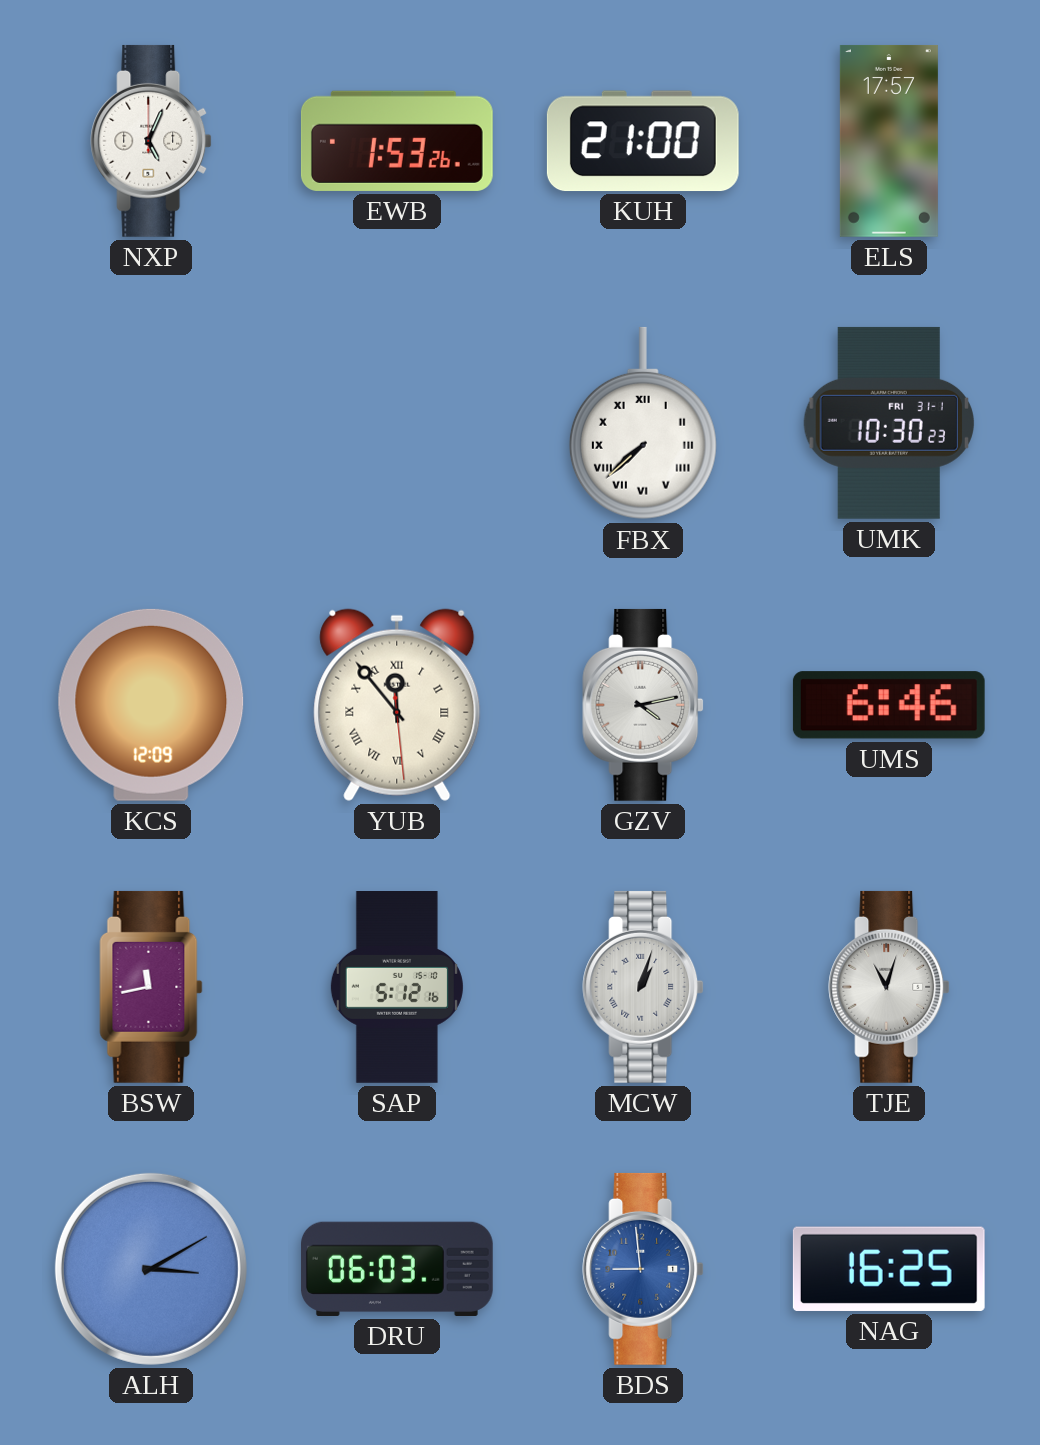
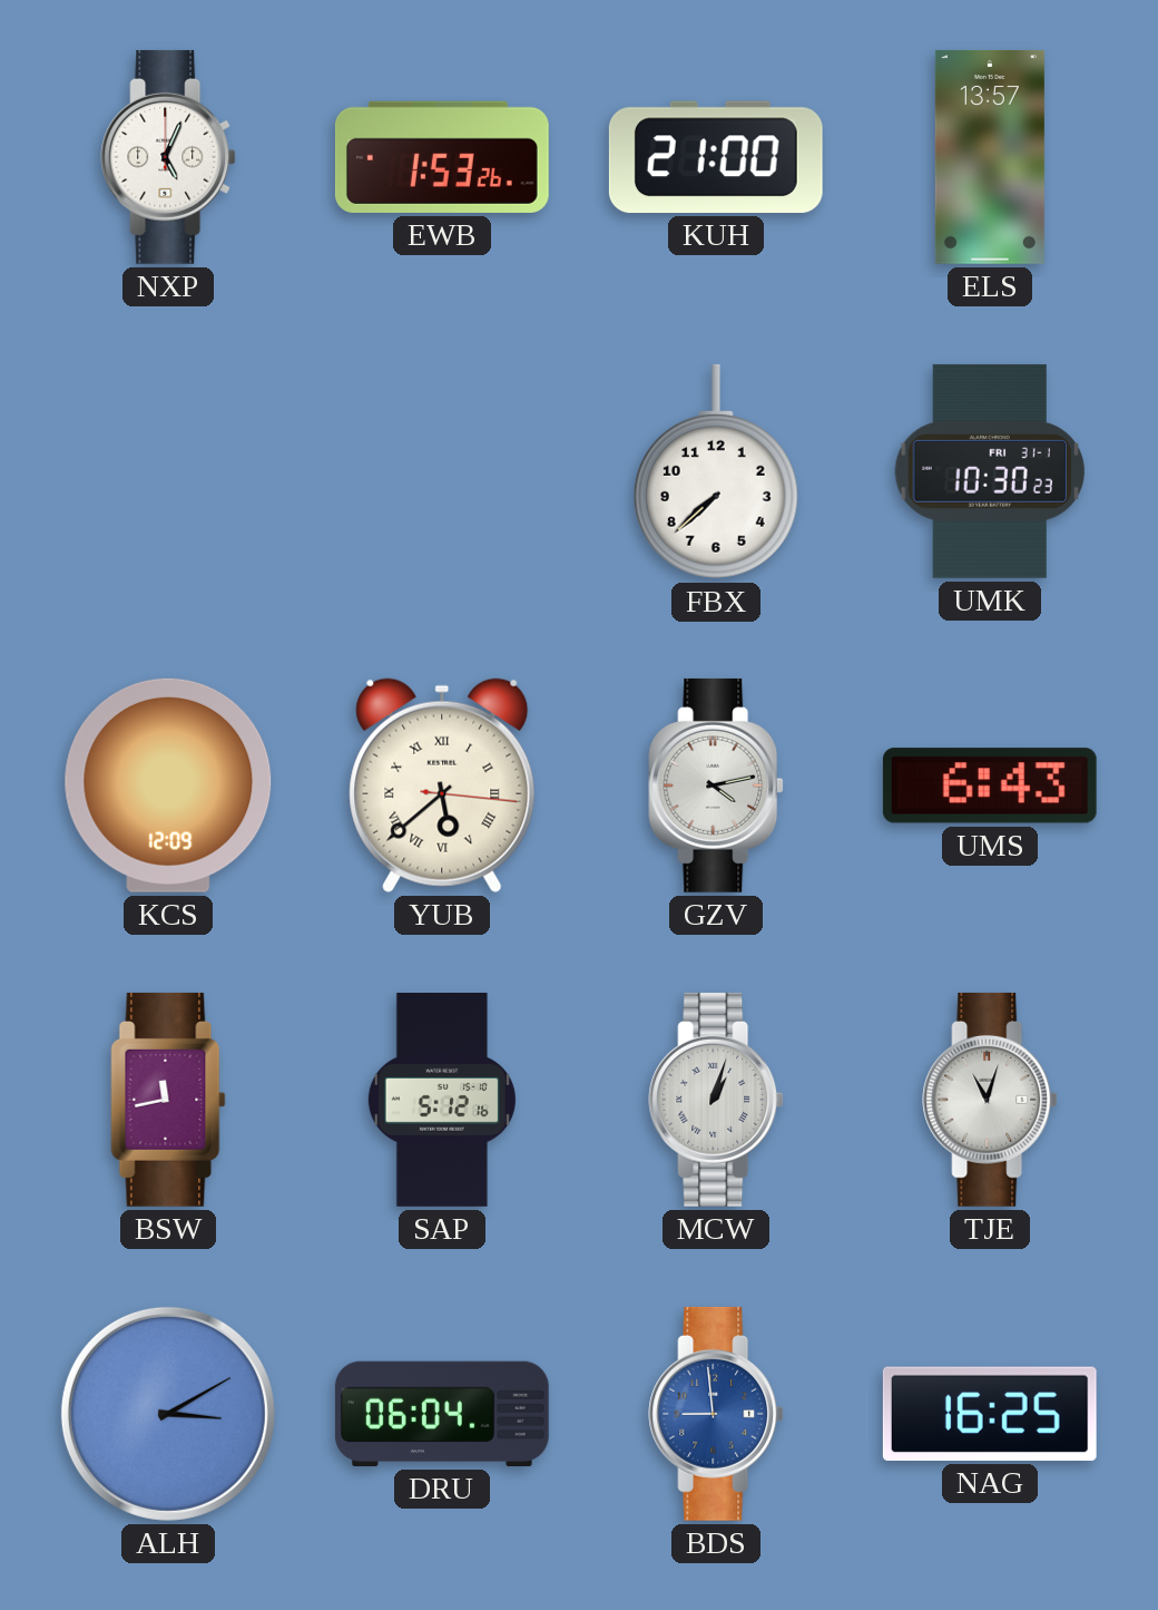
ELS: 17:57 -> 13:57
FBX numerals: Roman -> Arabic
YUB: 11:53 -> 5:38
UMS: 6:46 -> 6:43
DRU: 06:03 -> 06:04
